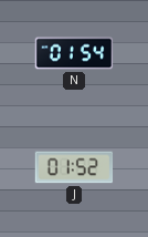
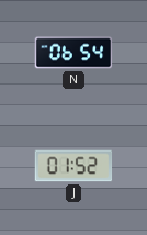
N: 01:54 -> 06:54
